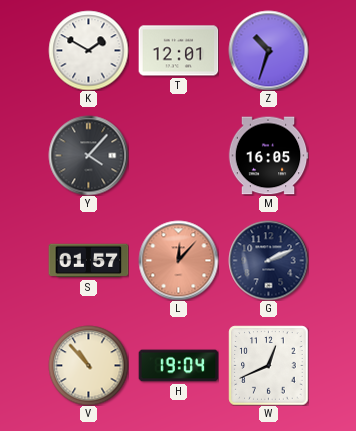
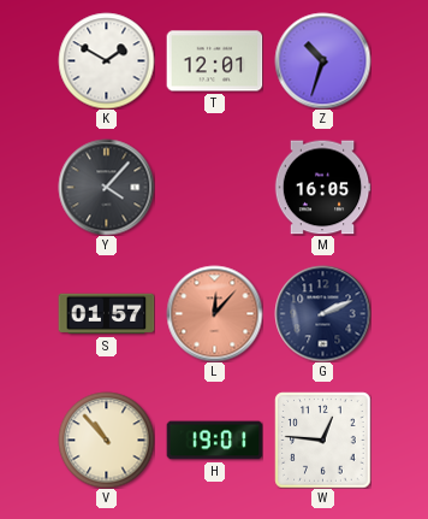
H: 19:04 -> 19:01
W: 12:41 -> 12:46
